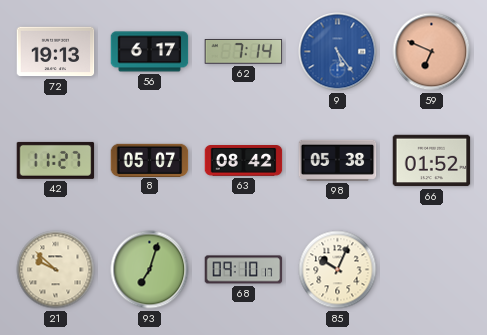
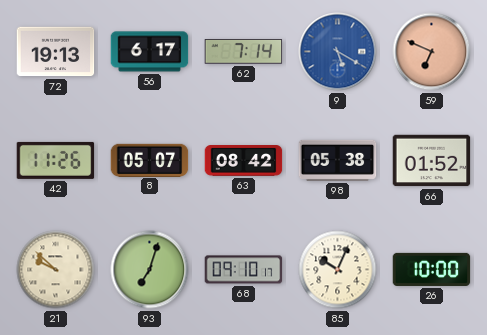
9: 5:24 -> 5:20
42: 11:27 -> 11:26
26: none -> 10:00
